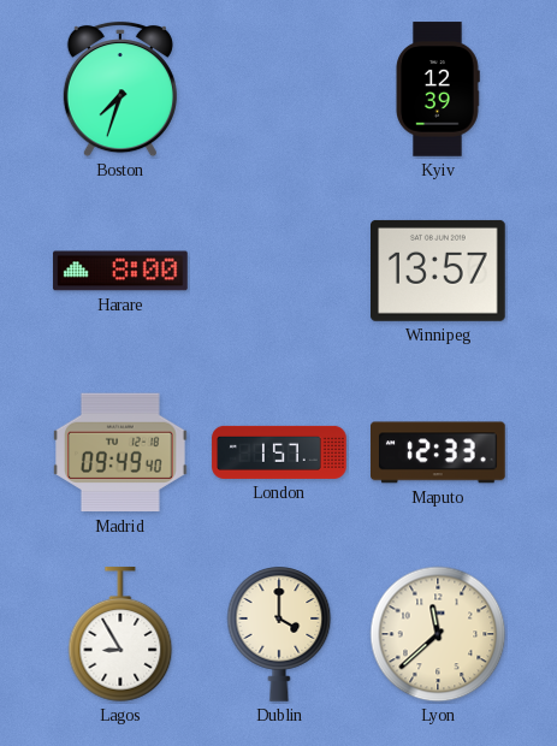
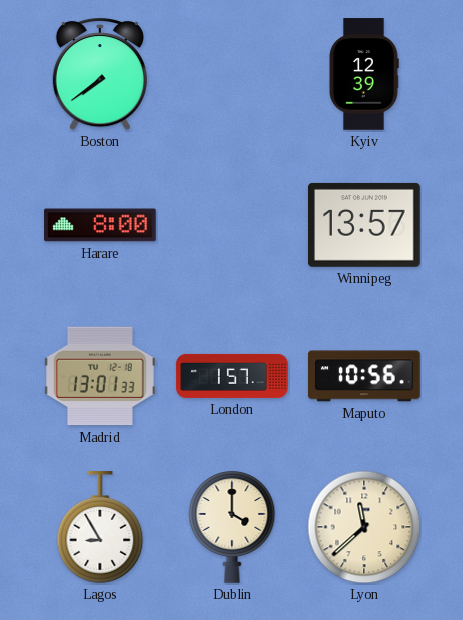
Boston: 7:33 -> 7:39
Madrid: 09:49 -> 13:01
Maputo: 12:33 -> 10:56
